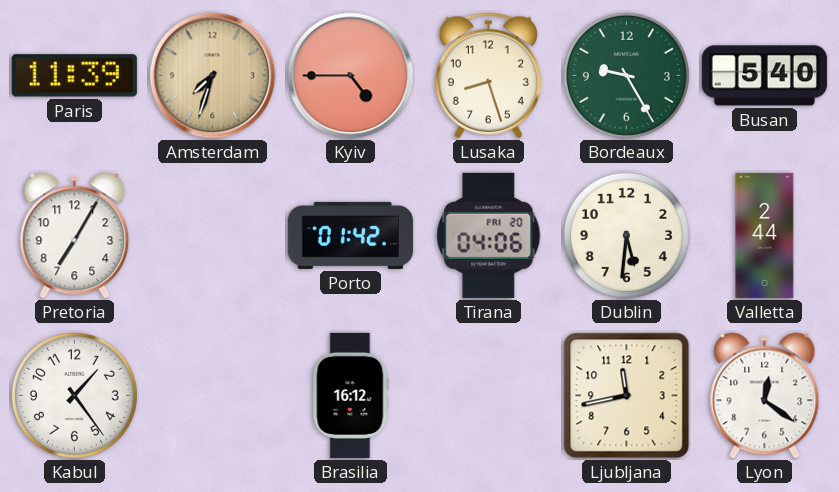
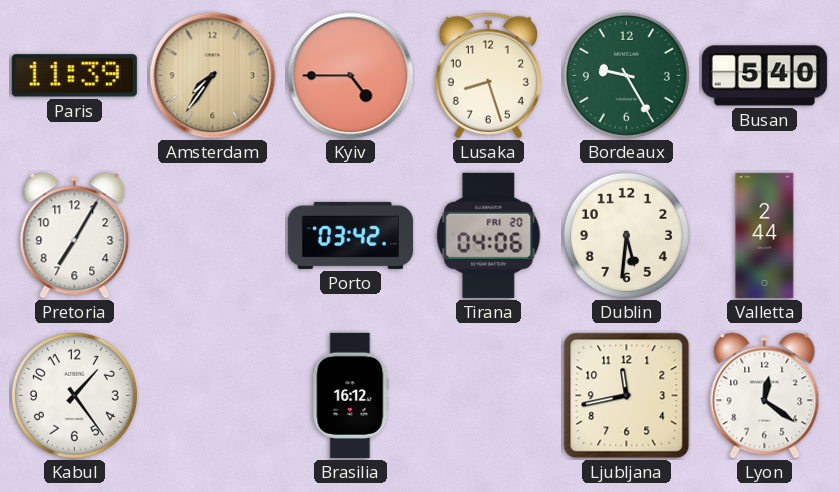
Amsterdam: 7:33 -> 7:36
Porto: 01:42 -> 03:42
